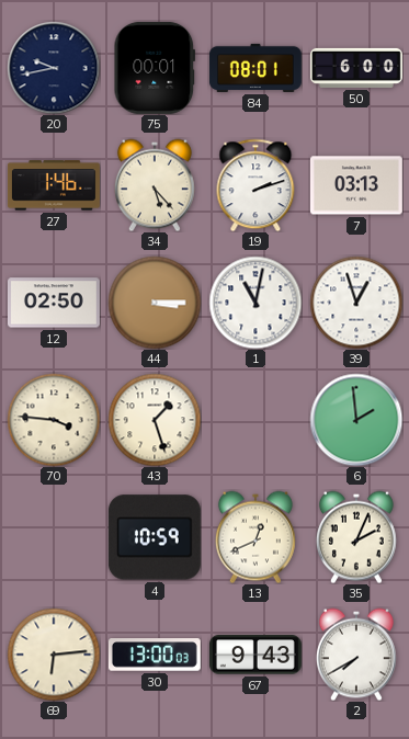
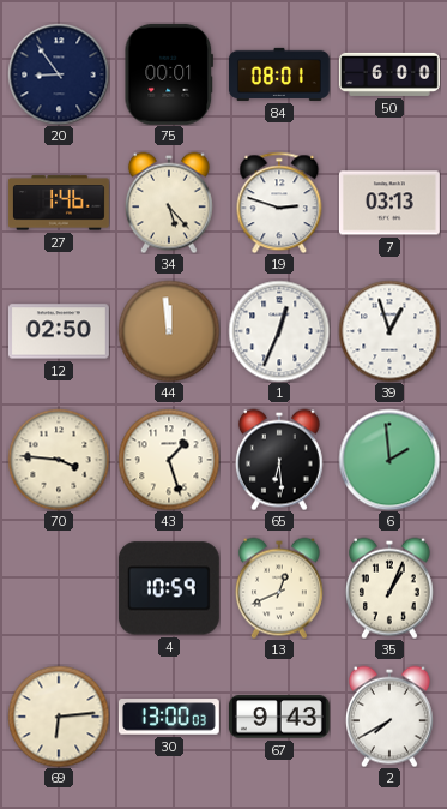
20: 9:43 -> 8:54
19: 2:12 -> 2:48
44: 3:15 -> 11:59
1: 11:02 -> 12:34
65: none -> 6:29
35: 2:04 -> 1:04
